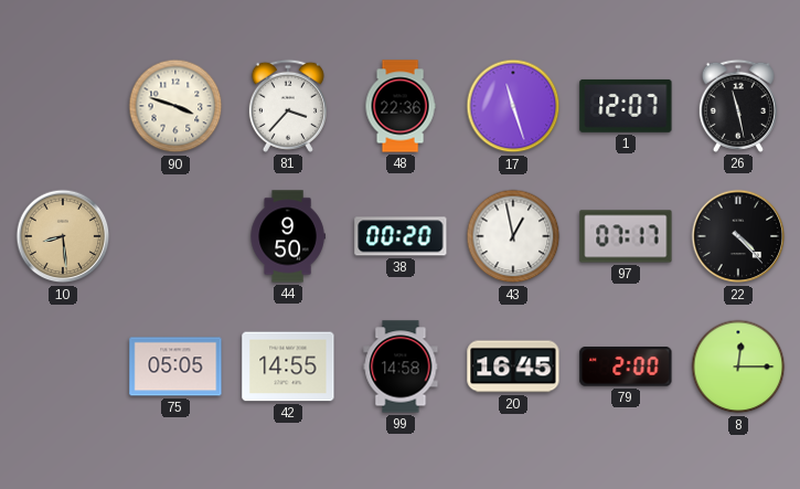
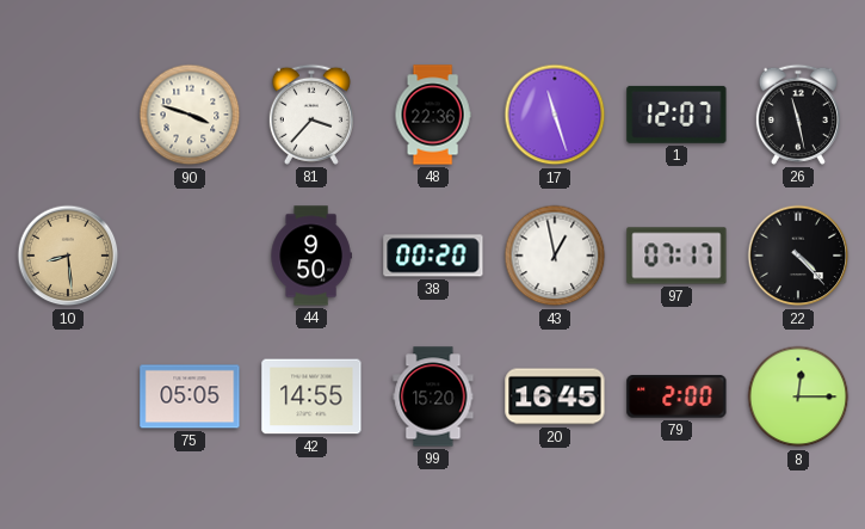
99: 14:58 -> 15:20
